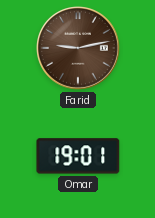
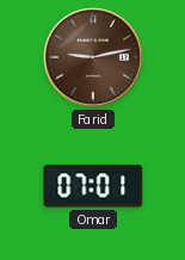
Omar: 19:01 -> 07:01
